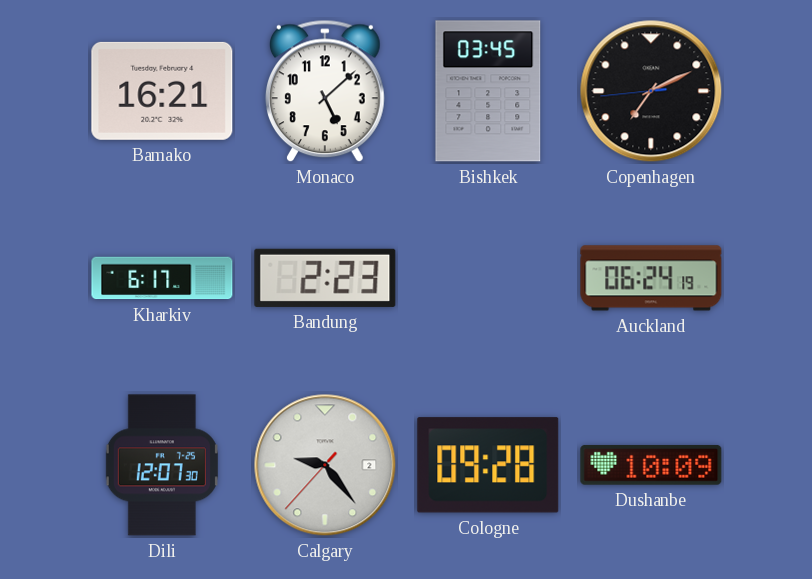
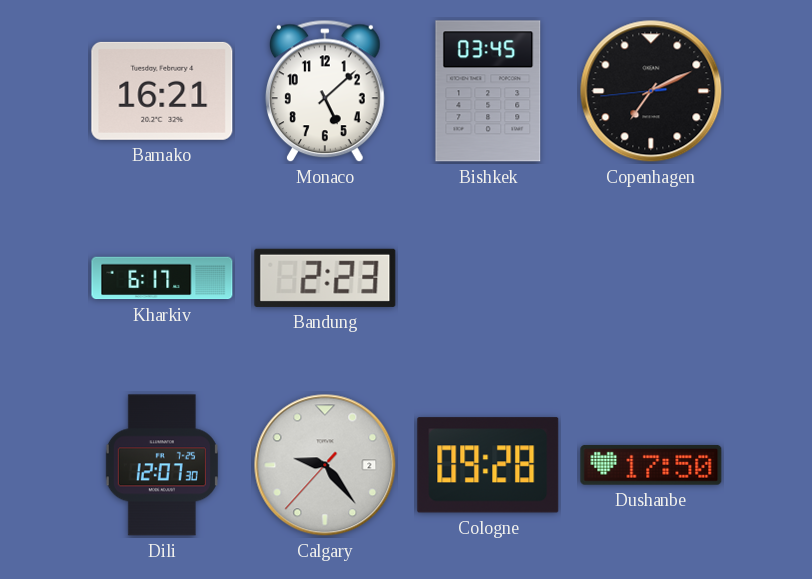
Auckland: 06:24 -> none
Dushanbe: 10:09 -> 17:50
